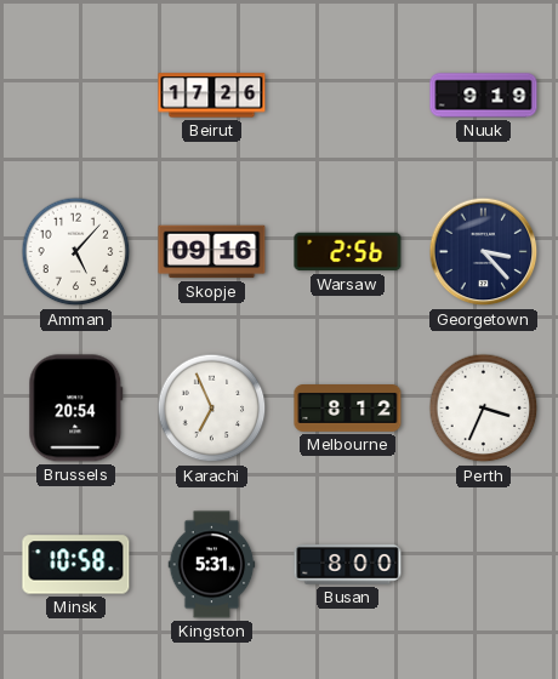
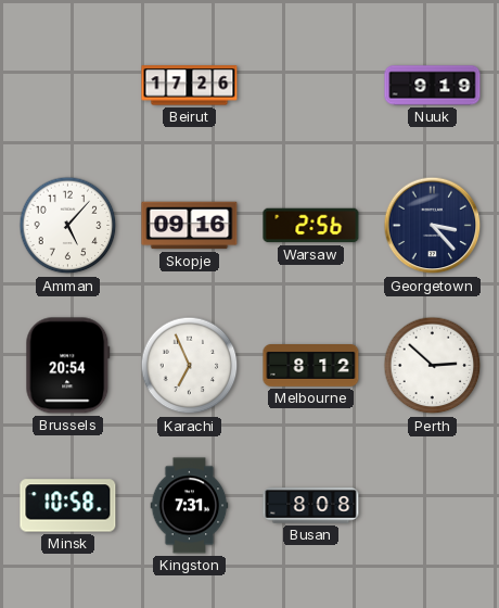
Perth: 3:34 -> 2:52
Kingston: 5:31 -> 7:31
Busan: 8:00 -> 8:08
